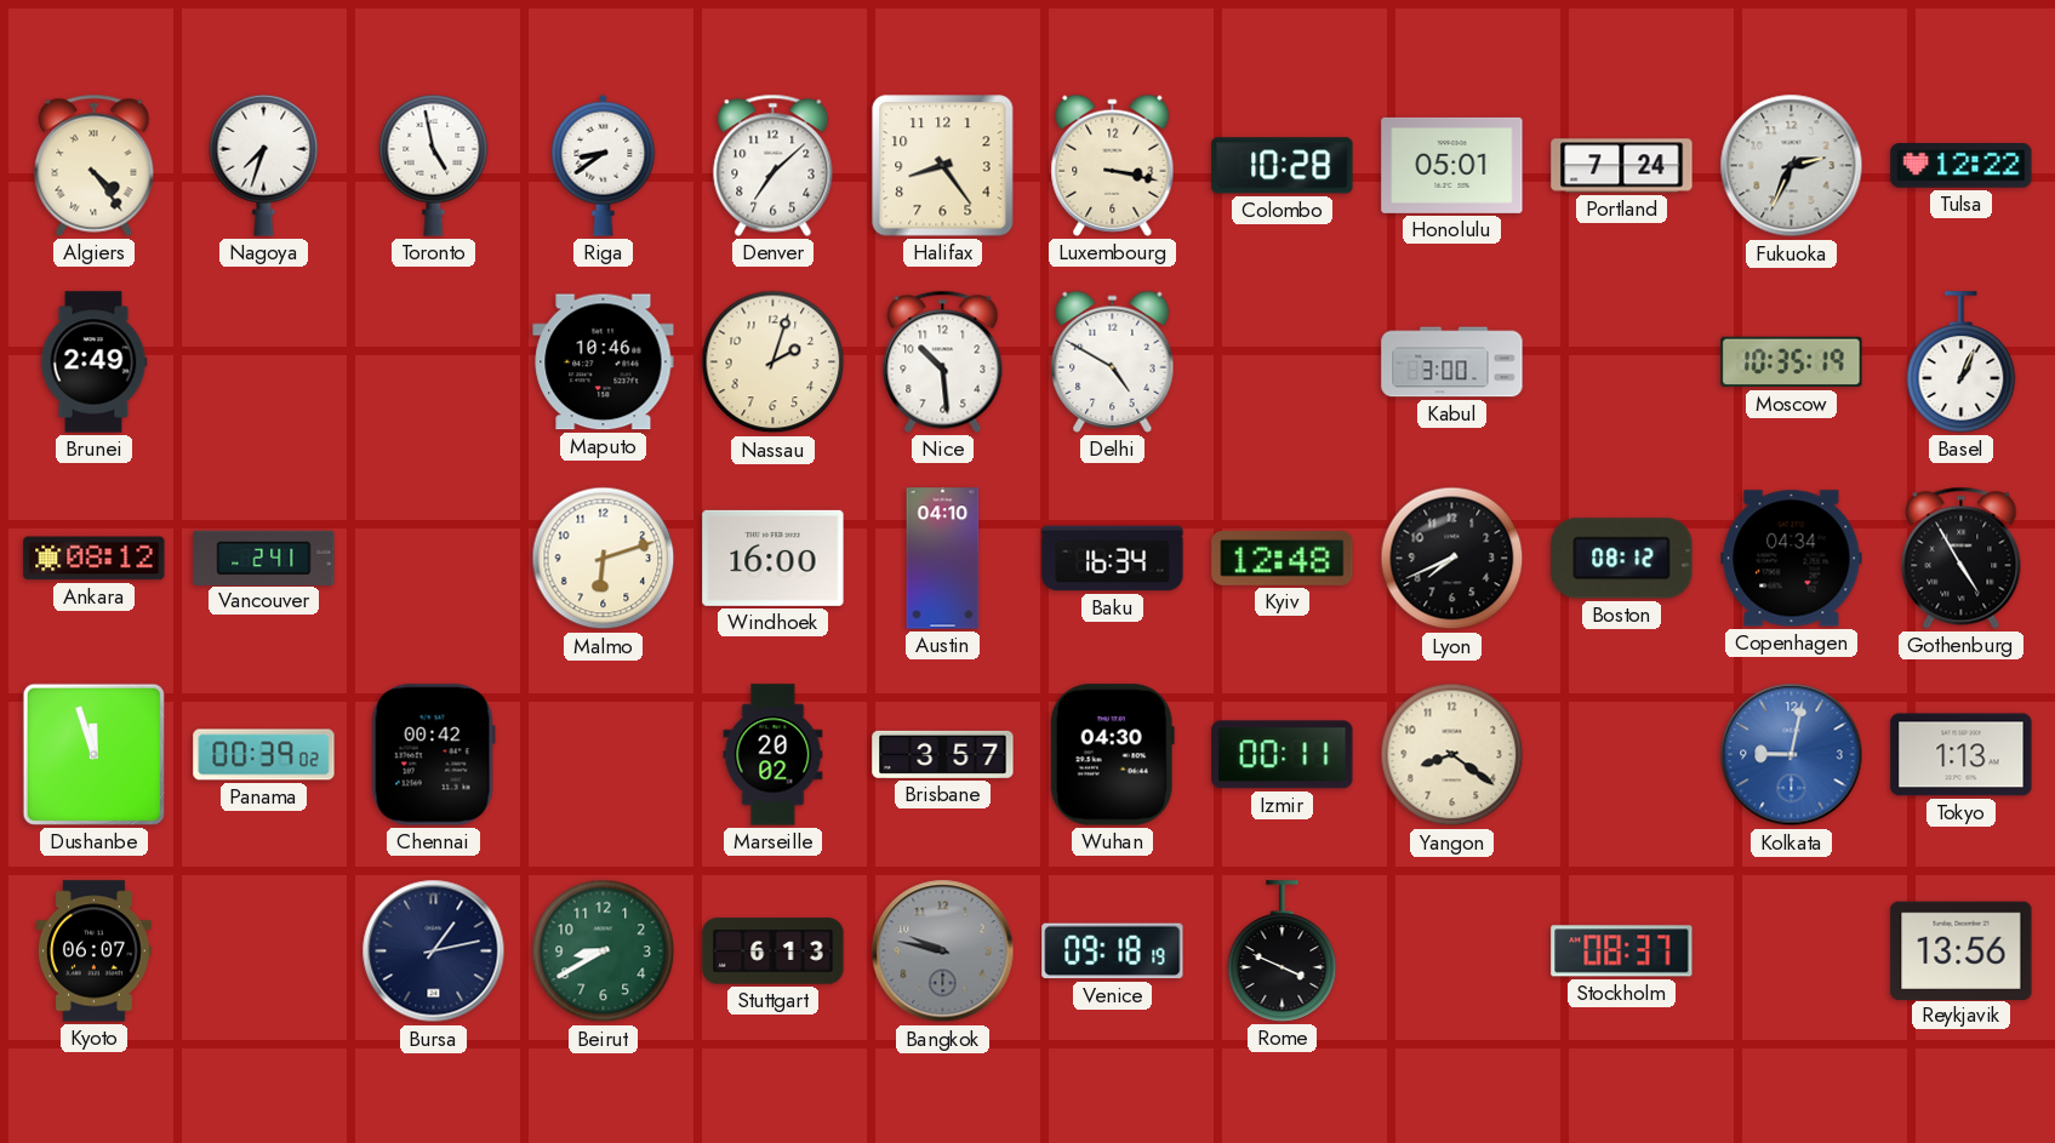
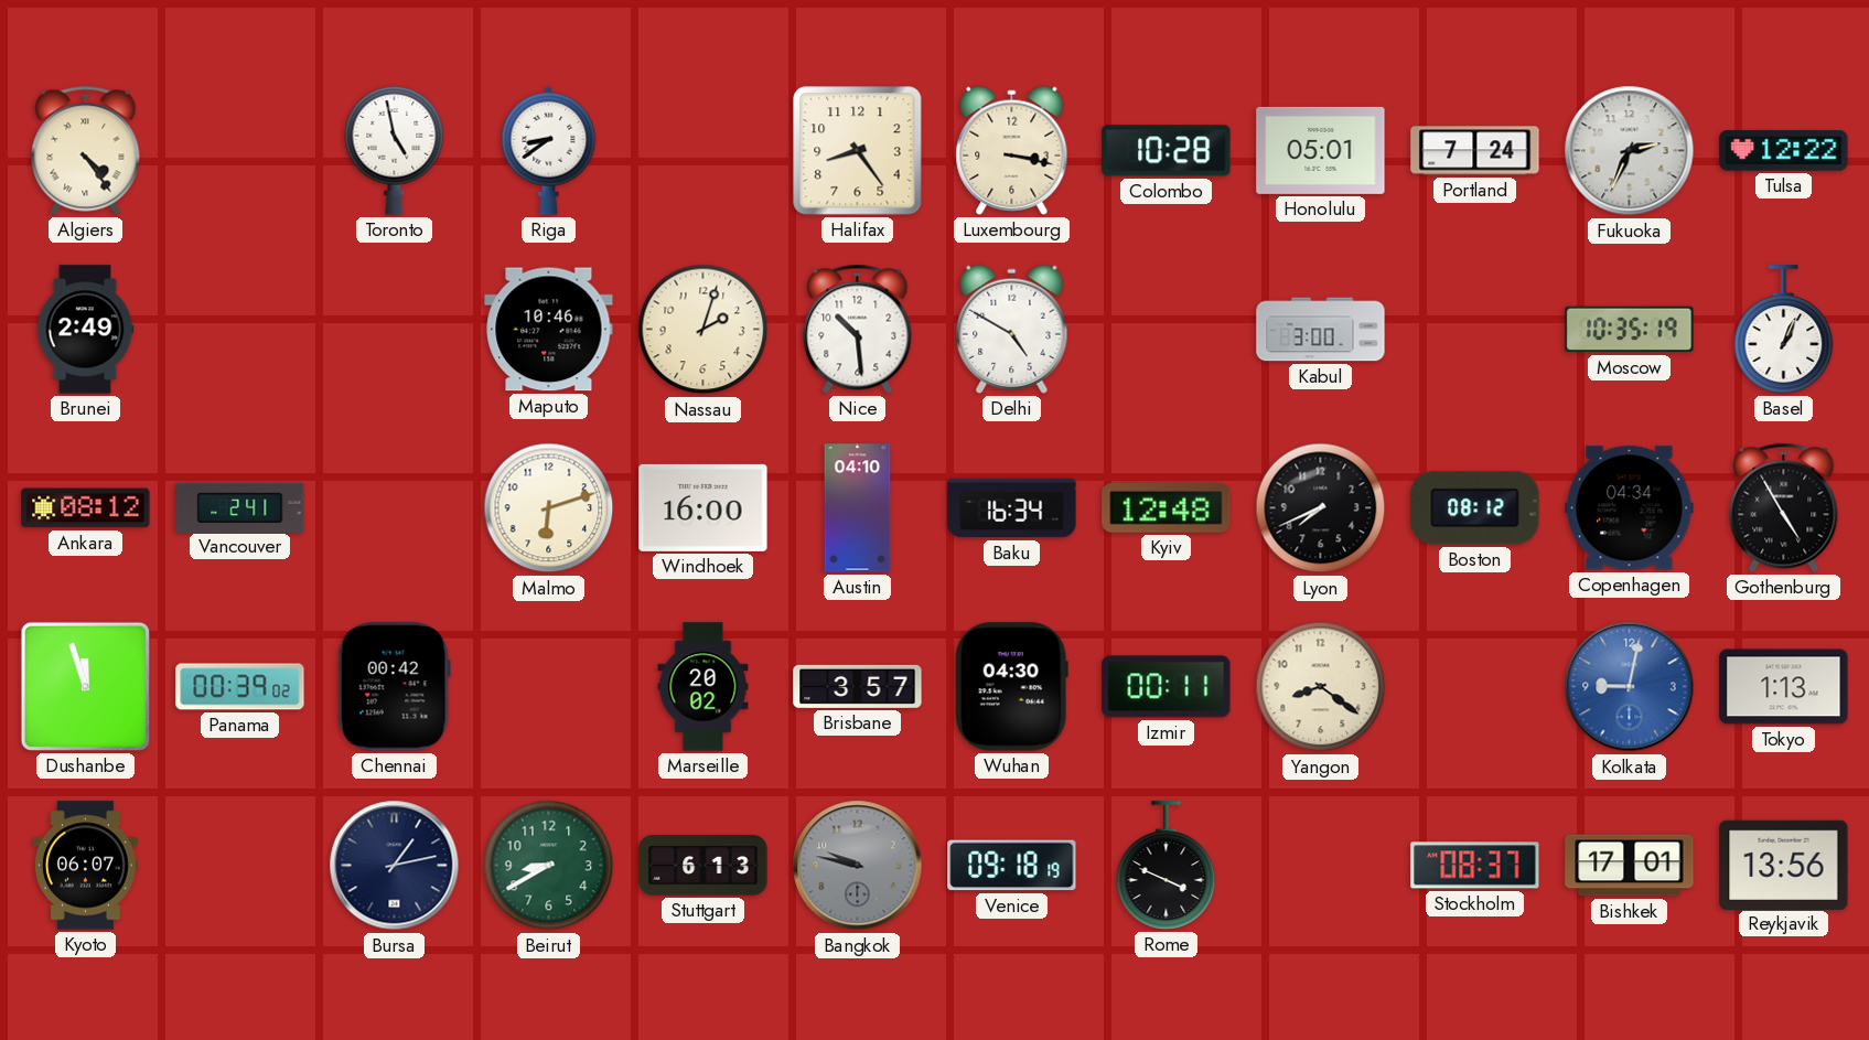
Nagoya: 7:33 -> none
Denver: 7:08 -> none
Bishkek: none -> 17:01
